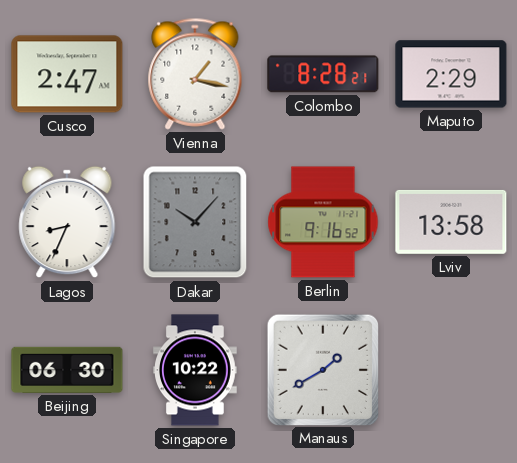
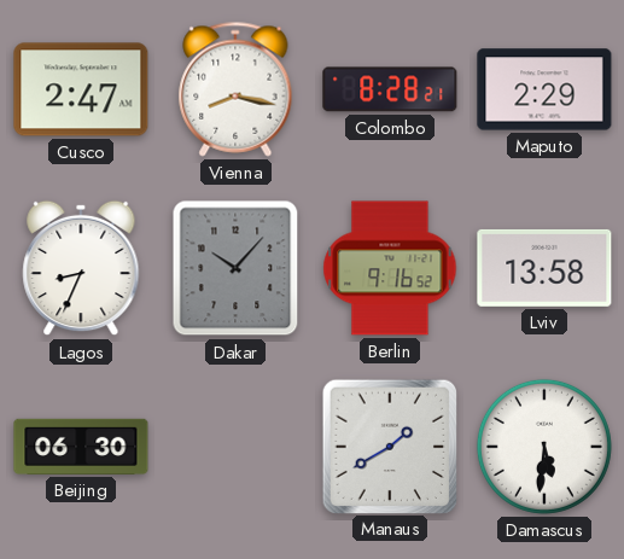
Vienna: 1:17 -> 8:17
Singapore: 10:22 -> none
Damascus: none -> 5:31
